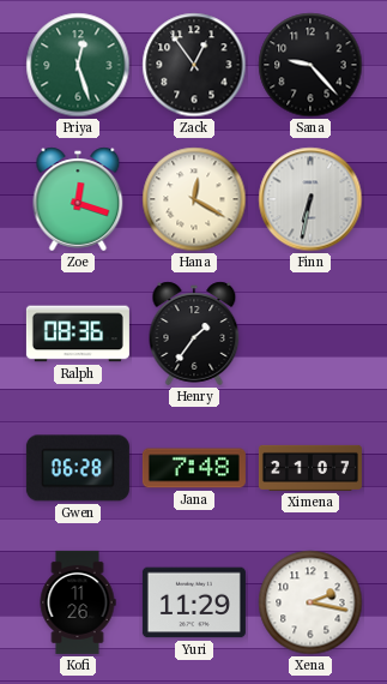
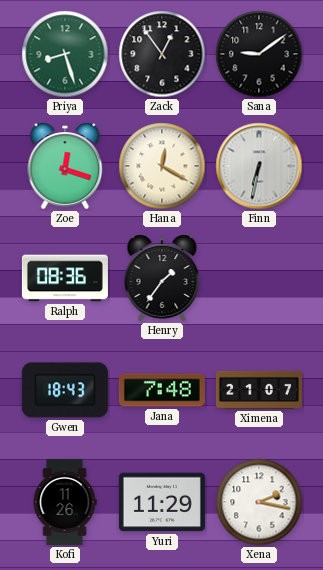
Priya: 12:27 -> 8:27
Sana: 9:23 -> 9:09
Gwen: 06:28 -> 18:43
